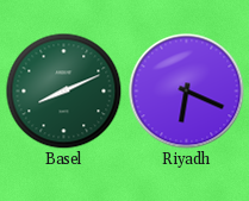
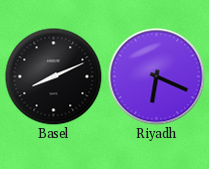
Basel dial: green -> black
